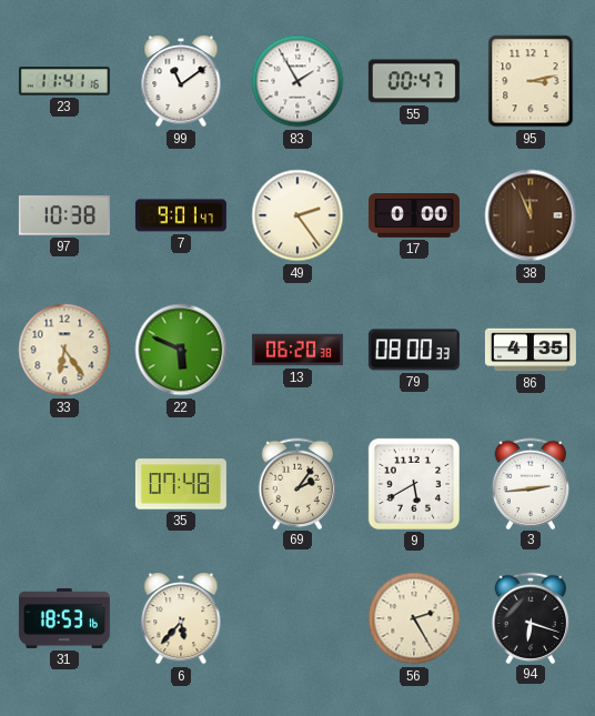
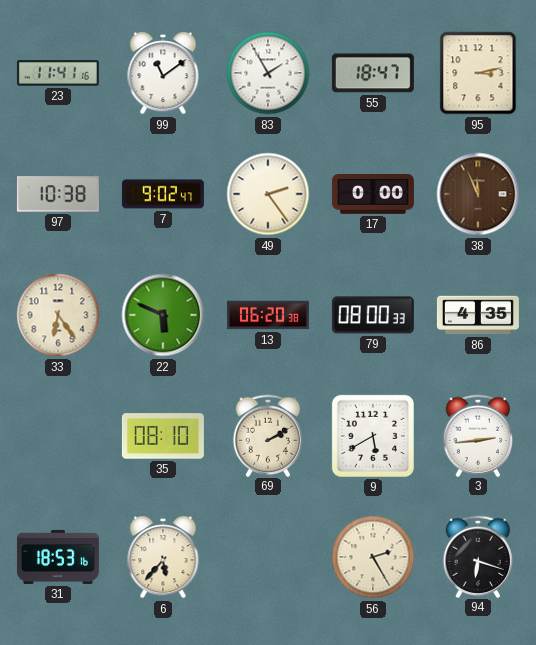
55: 00:47 -> 18:47
7: 9:01 -> 9:02
35: 07:48 -> 08:10
69: 2:06 -> 2:10
